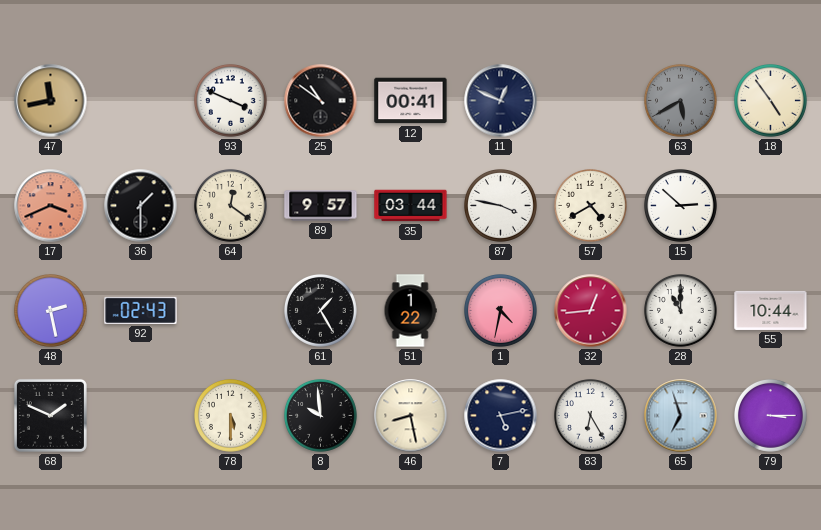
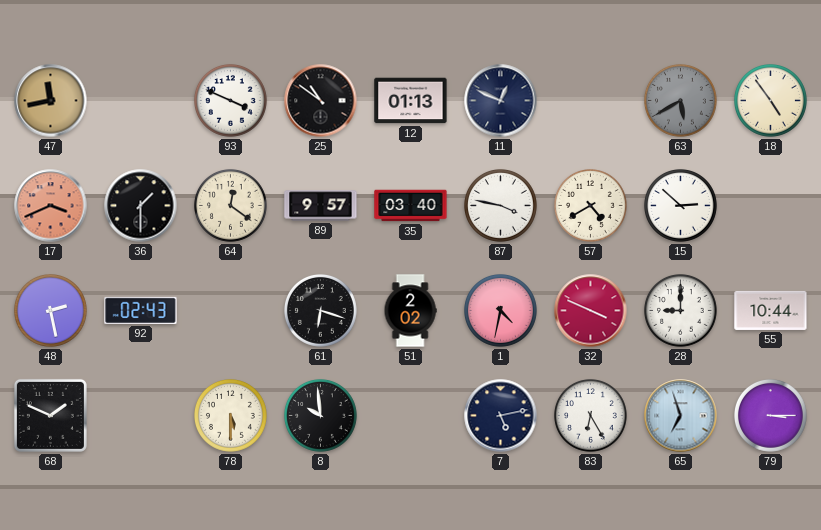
12: 00:41 -> 01:13
35: 03:44 -> 03:40
61: 1:25 -> 6:18
51: 1:22 -> 2:02
32: 12:44 -> 3:49
28: 11:00 -> 9:00
46: 8:28 -> none
